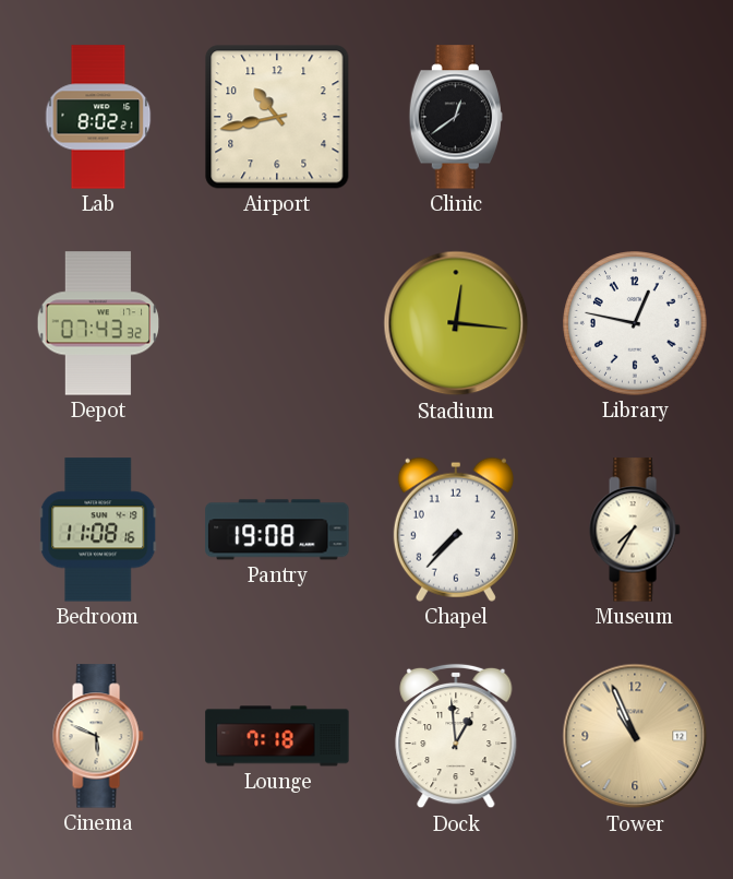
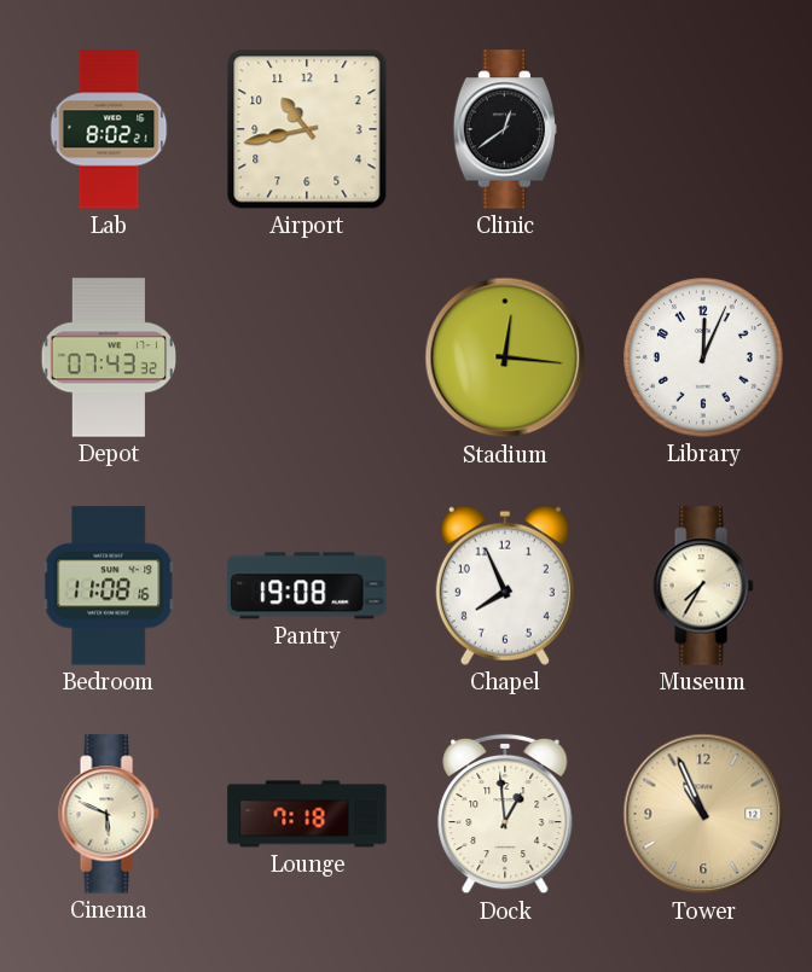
Library: 12:47 -> 12:04
Chapel: 7:37 -> 7:56
